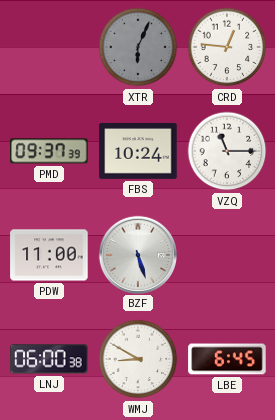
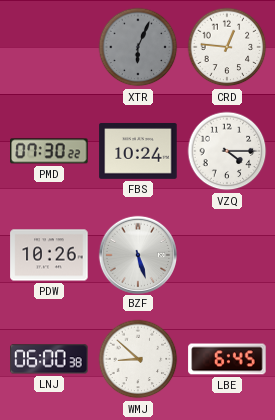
PMD: 09:37 -> 07:30
VZQ: 11:15 -> 4:15
PDW: 11:00 -> 10:26
WMJ: 8:50 -> 8:52
